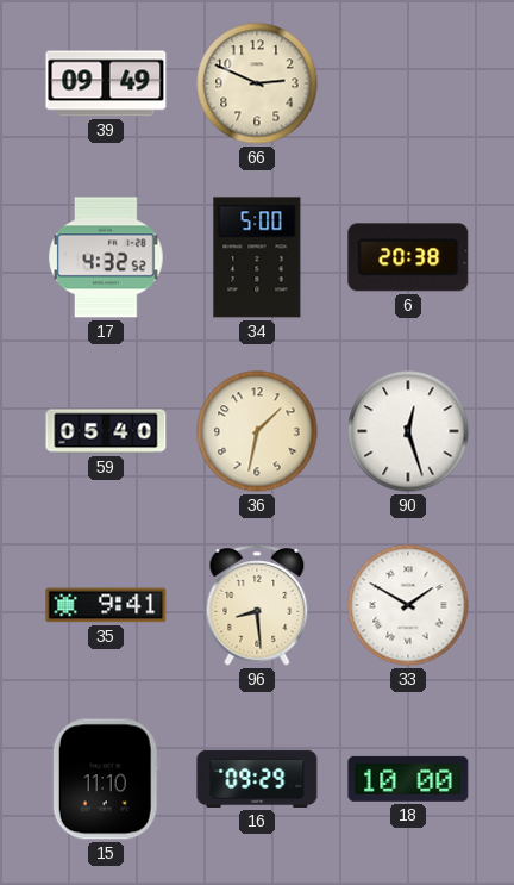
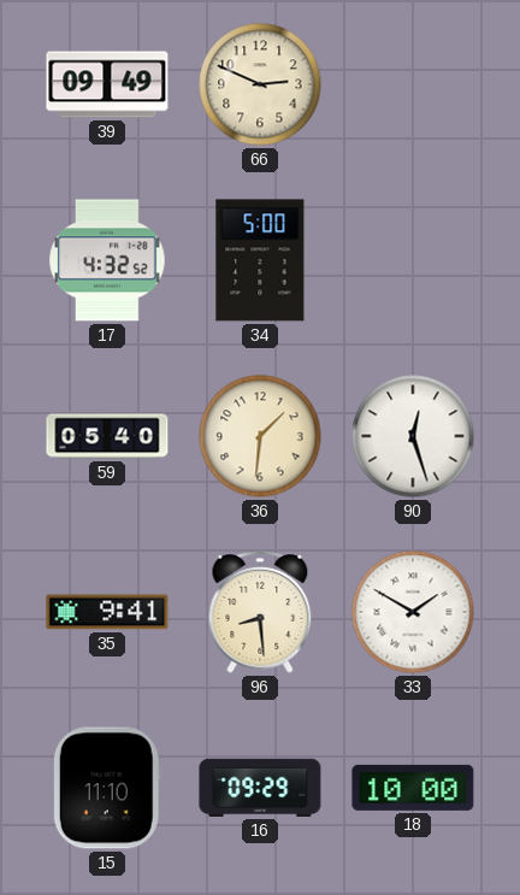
6: 20:38 -> none
36: 1:32 -> 1:31
